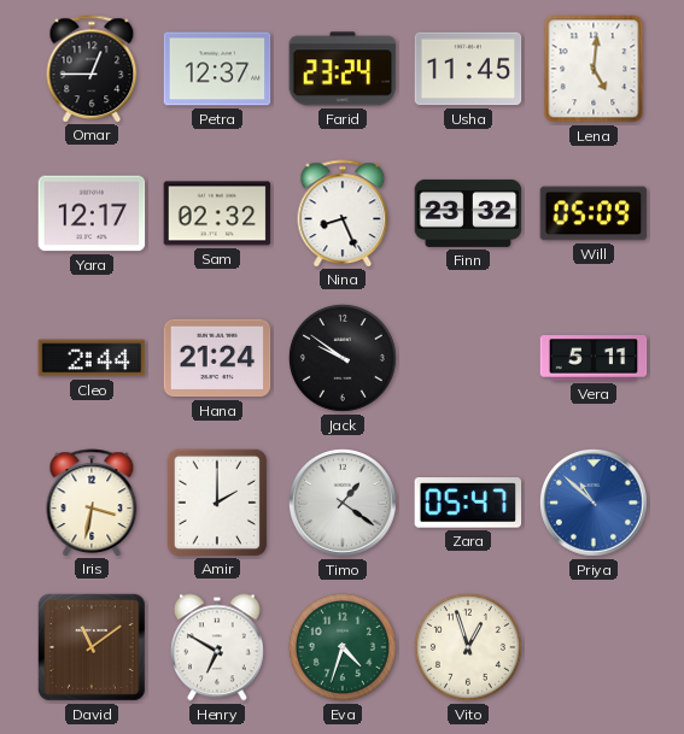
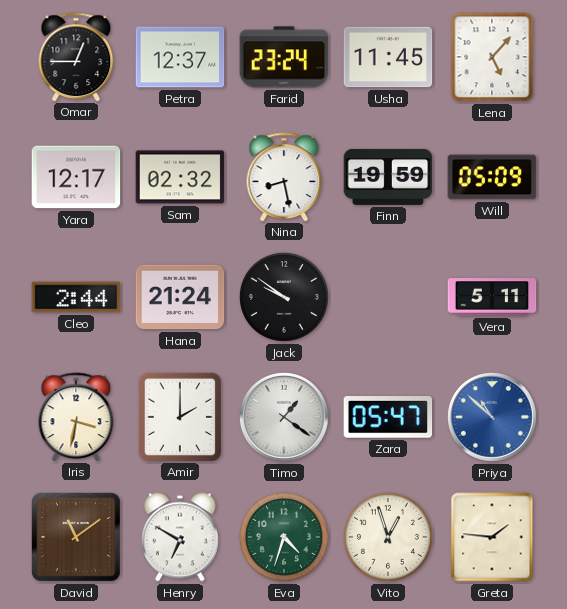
Lena: 5:01 -> 5:07
Nina: 8:26 -> 8:28
Finn: 23:32 -> 19:59
Greta: none -> 1:46
